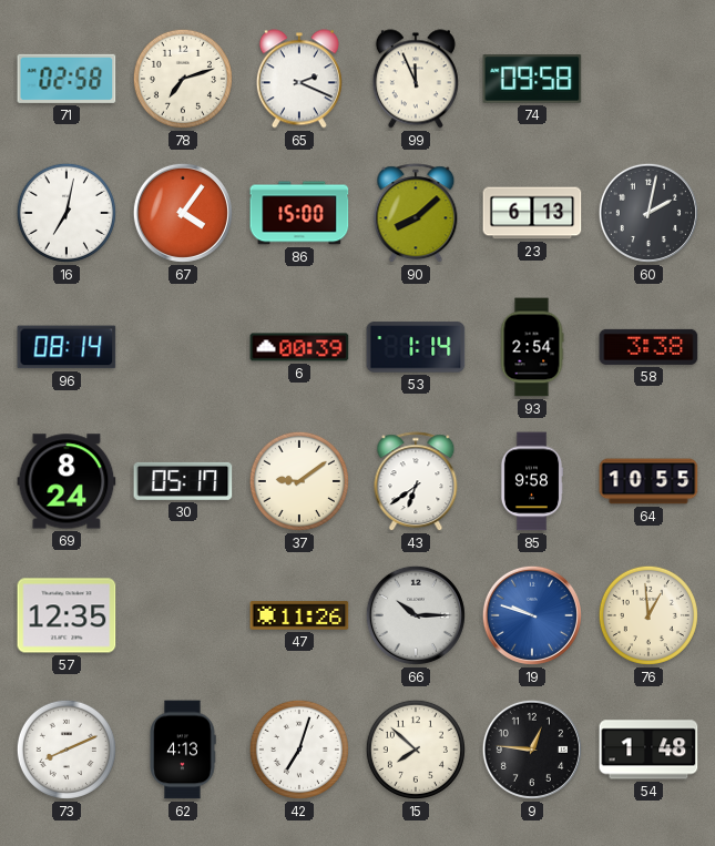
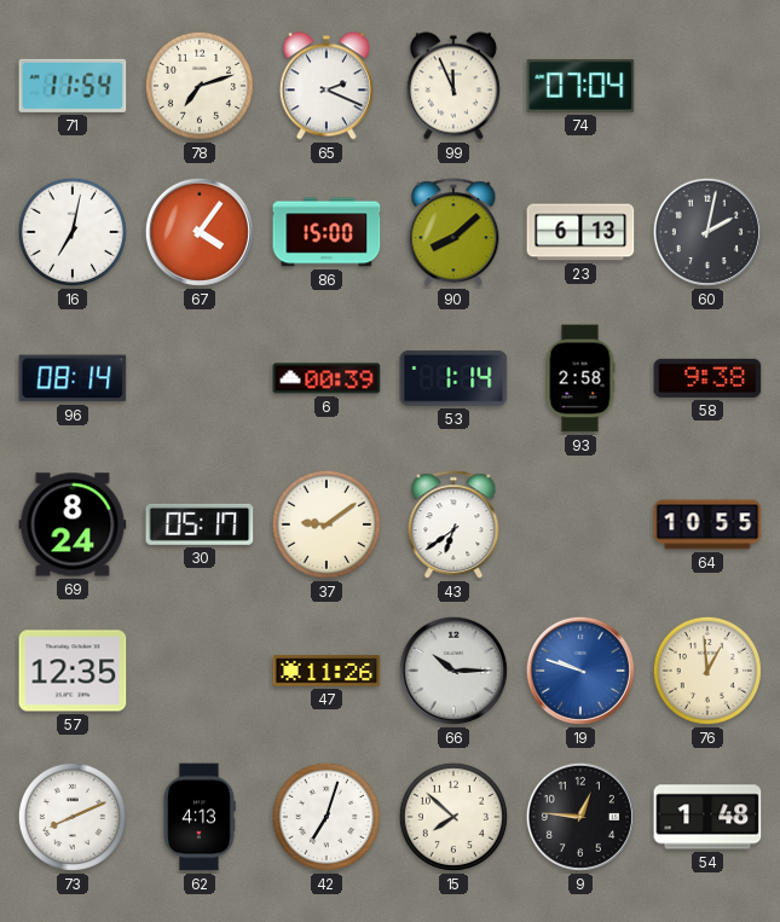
71: 02:58 -> 11:54
74: 09:58 -> 07:04
93: 2:54 -> 2:58
58: 3:38 -> 9:38
85: 9:58 -> none
